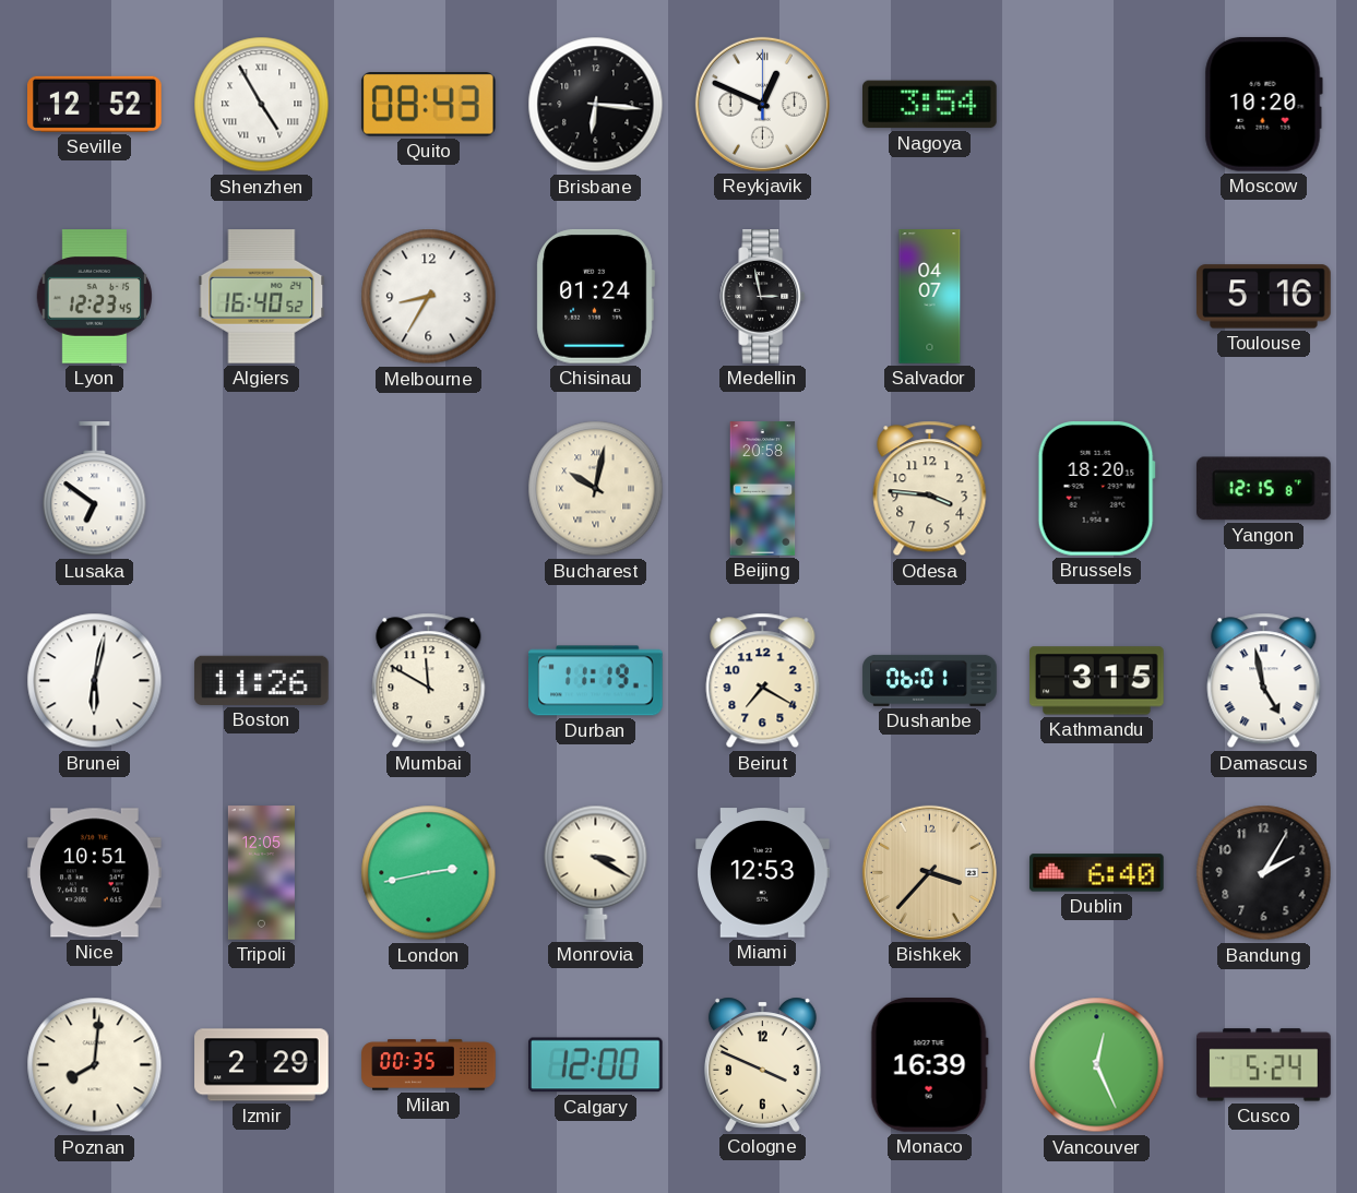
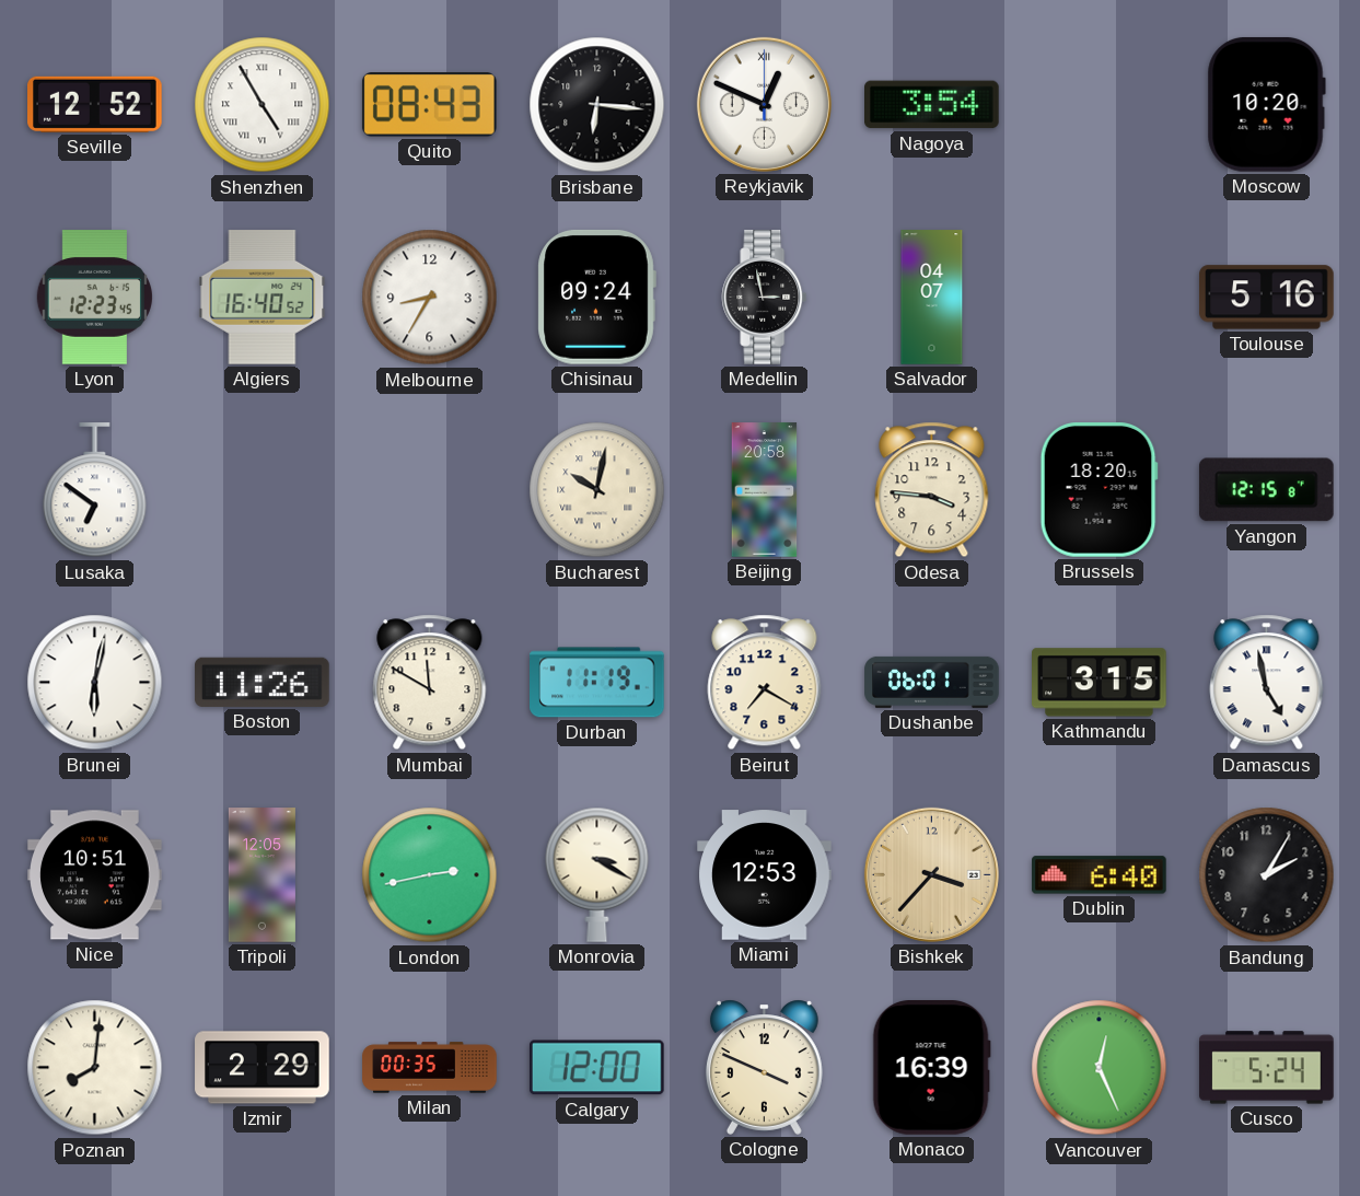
Chisinau: 01:24 -> 09:24
